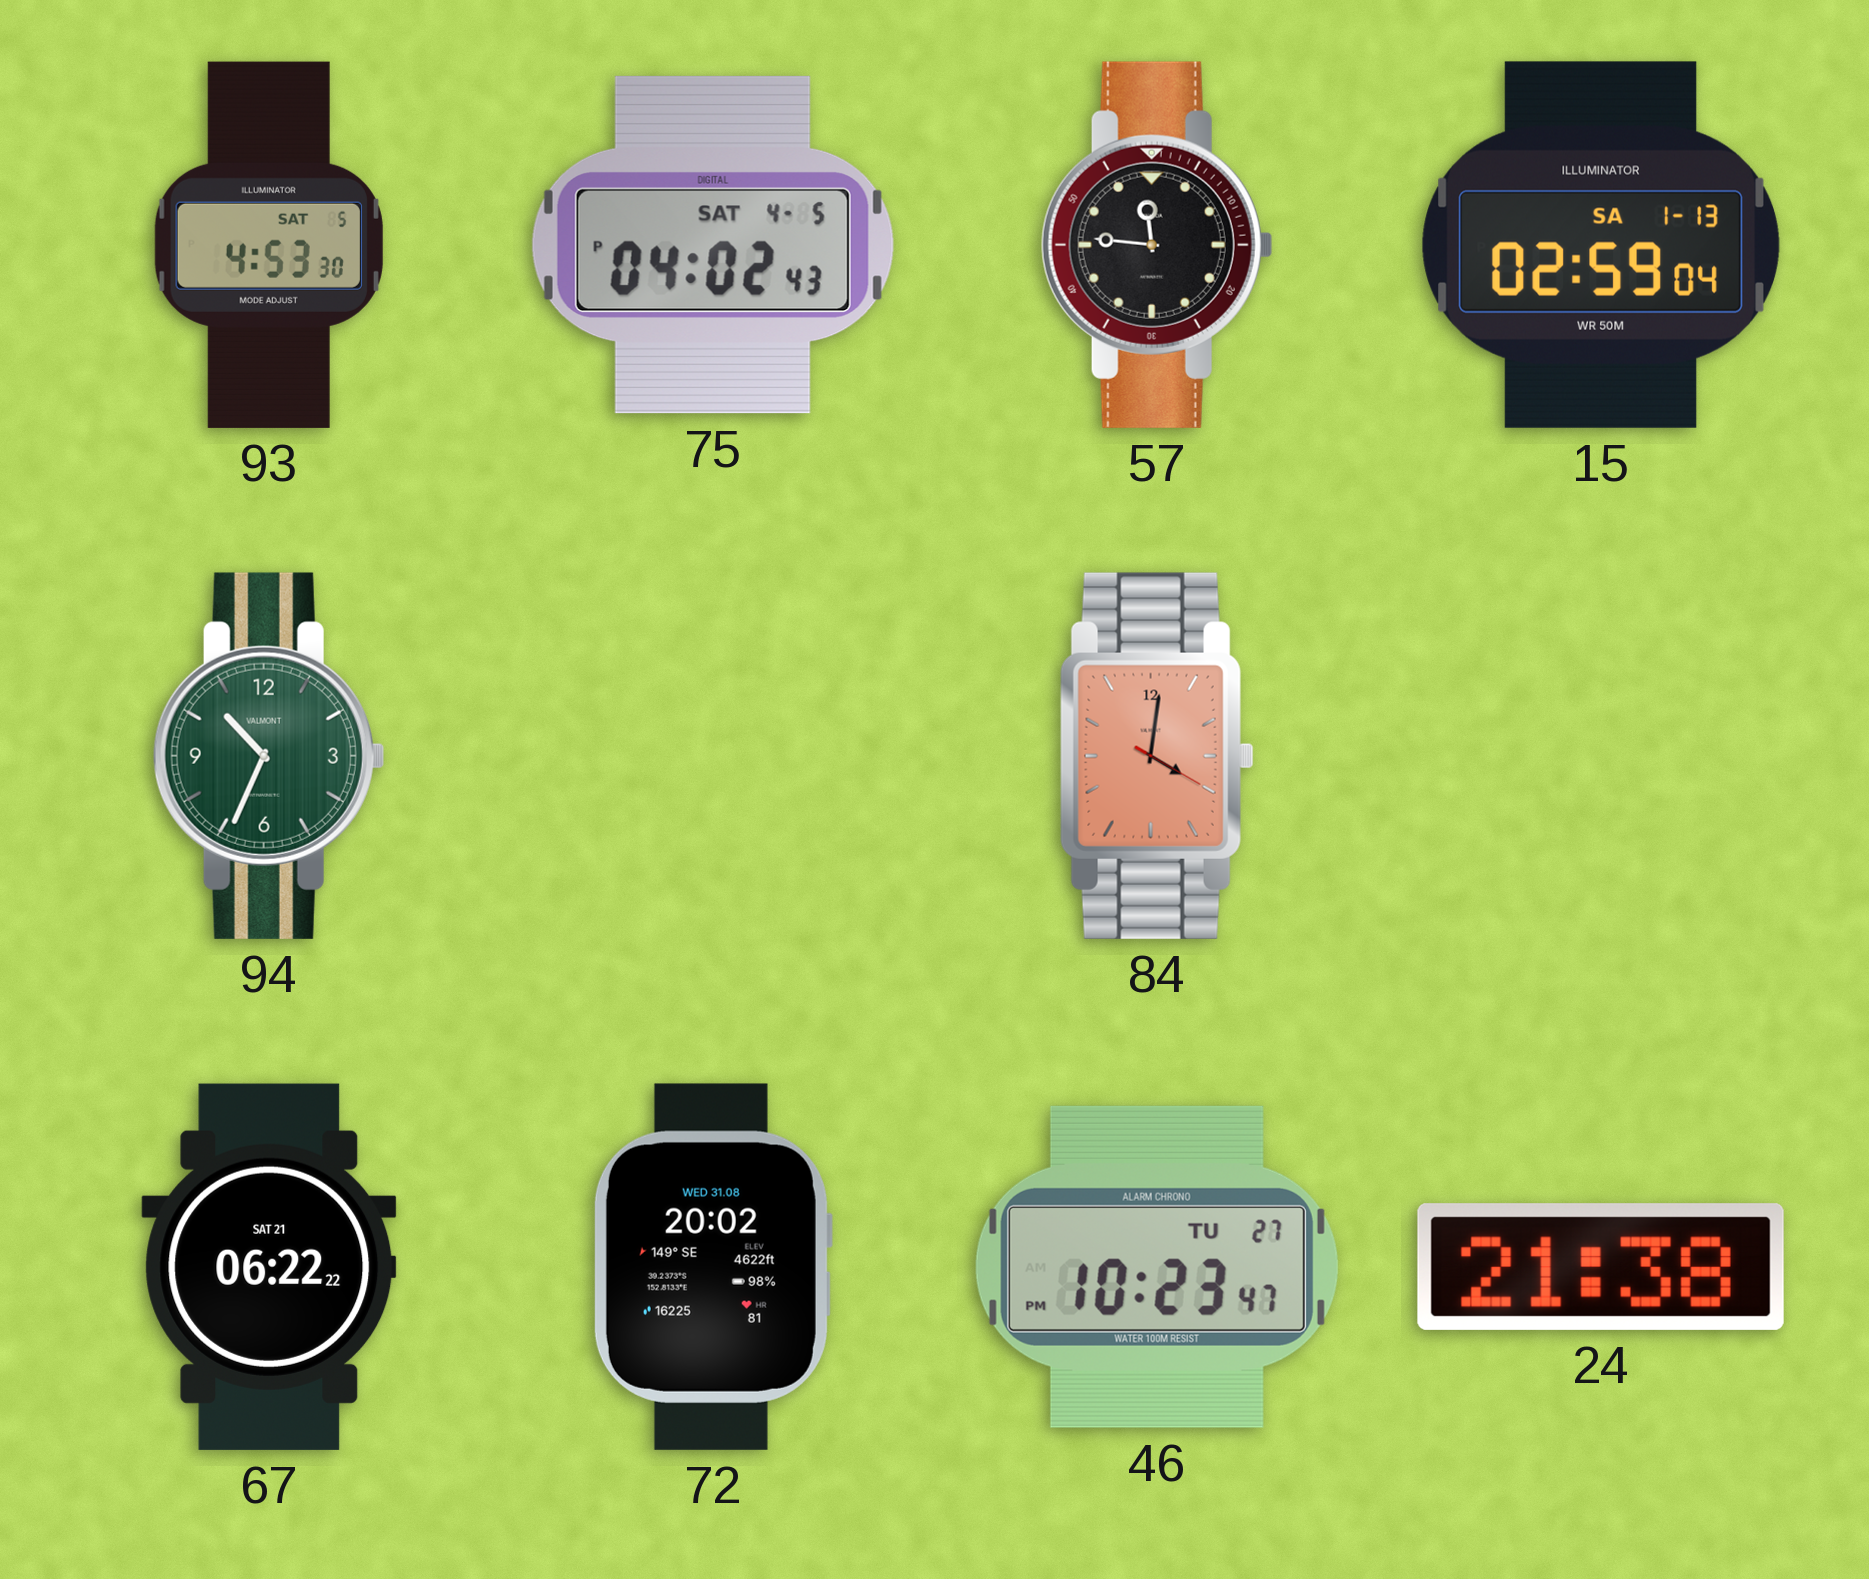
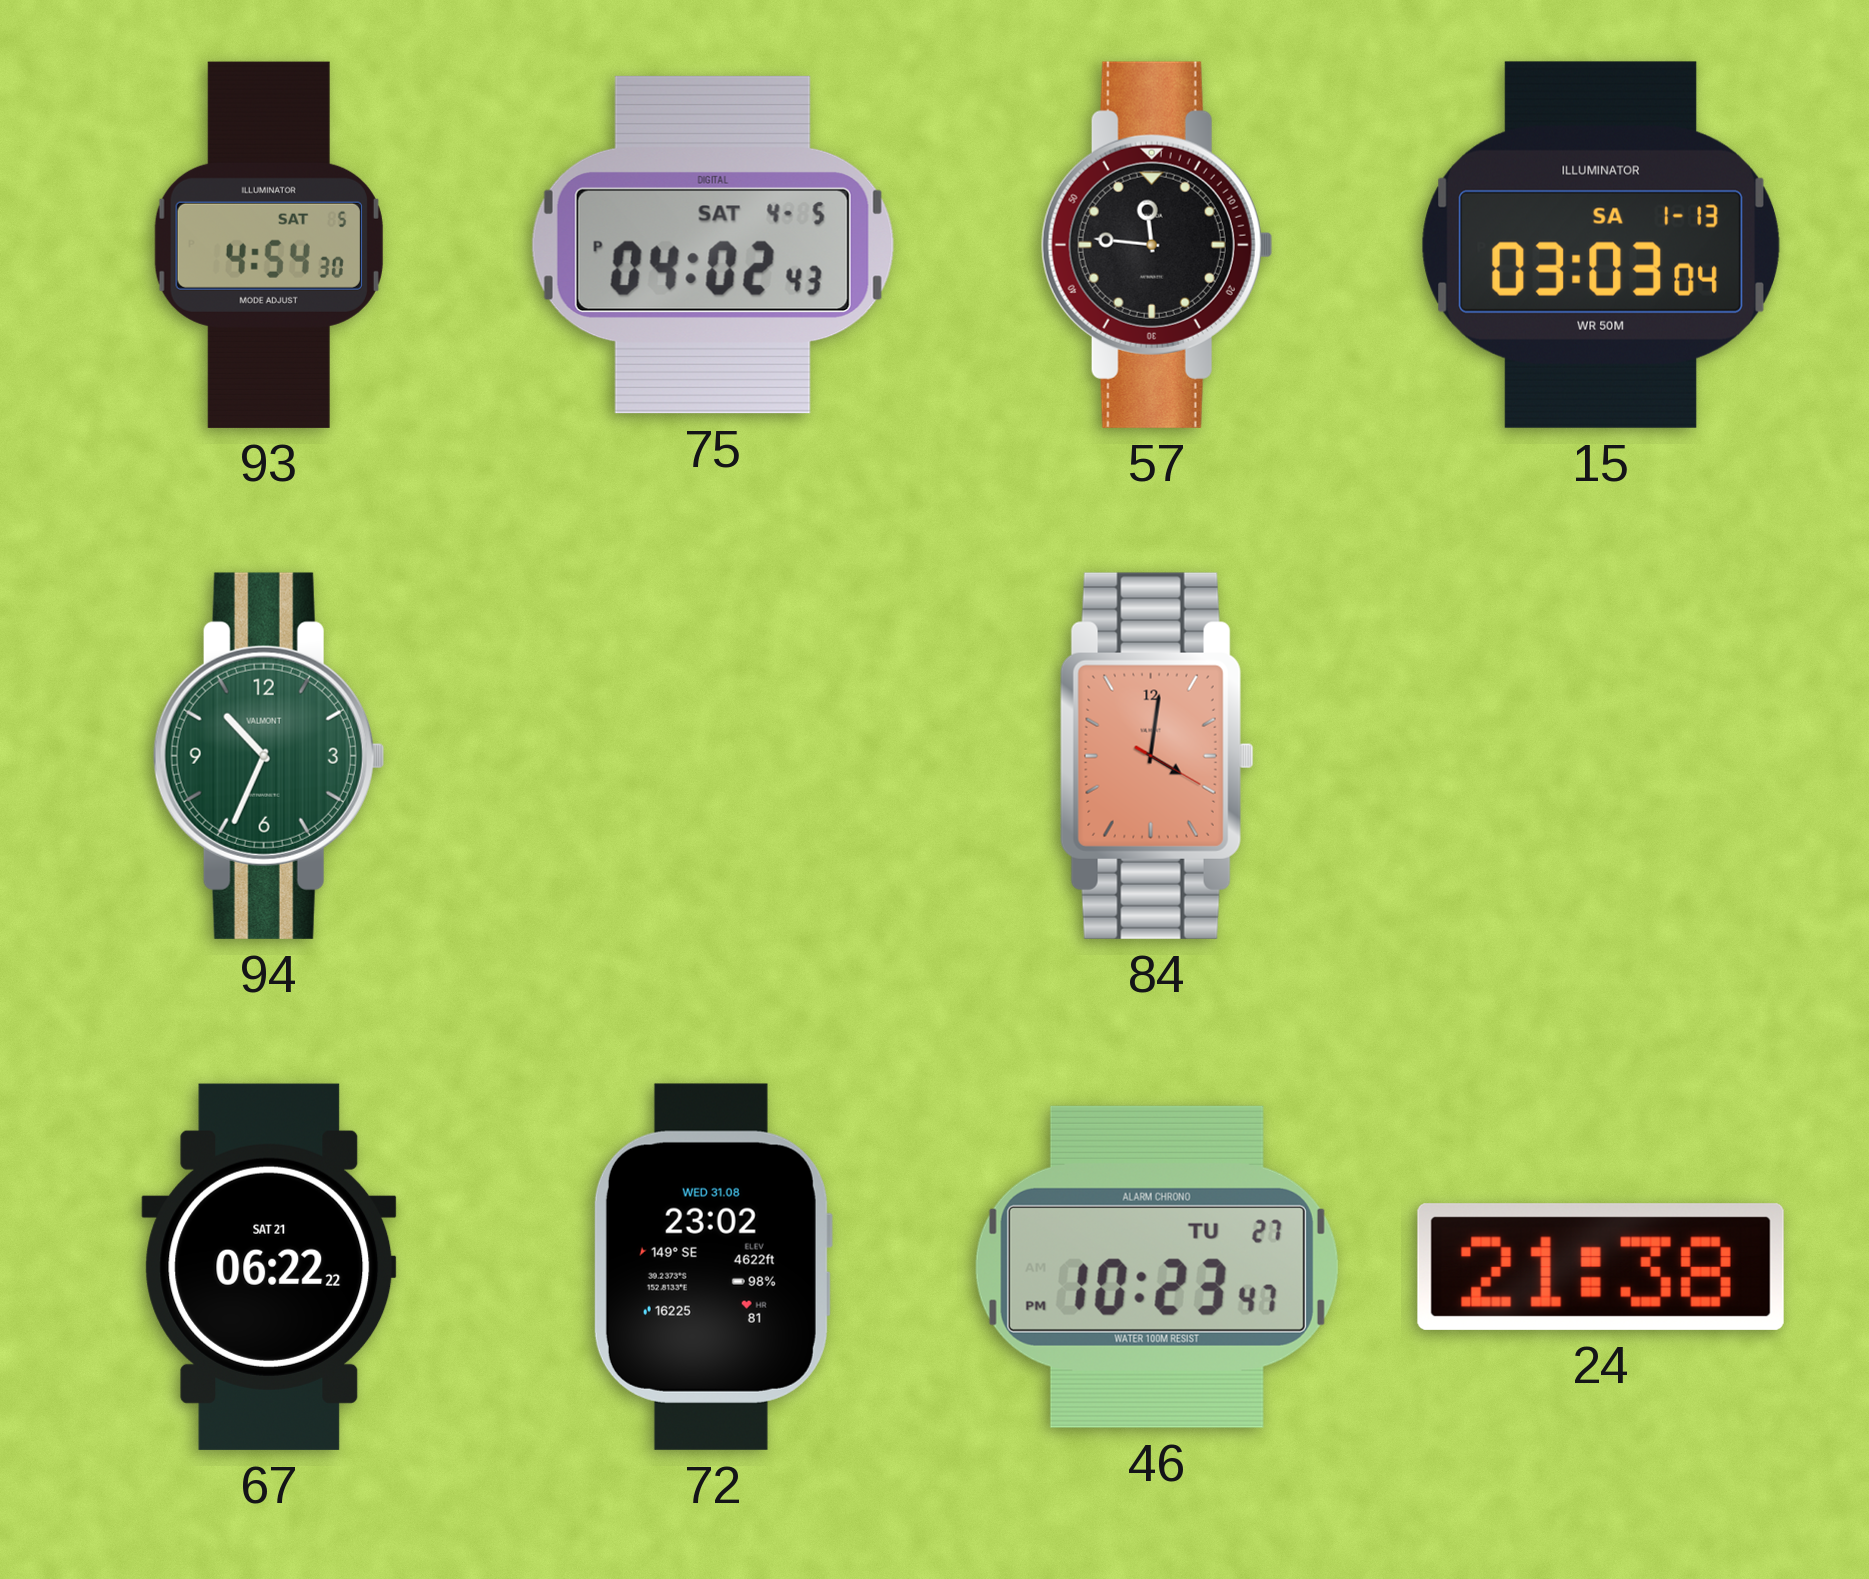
93: 4:53 -> 4:54
15: 02:59 -> 03:03
72: 20:02 -> 23:02
